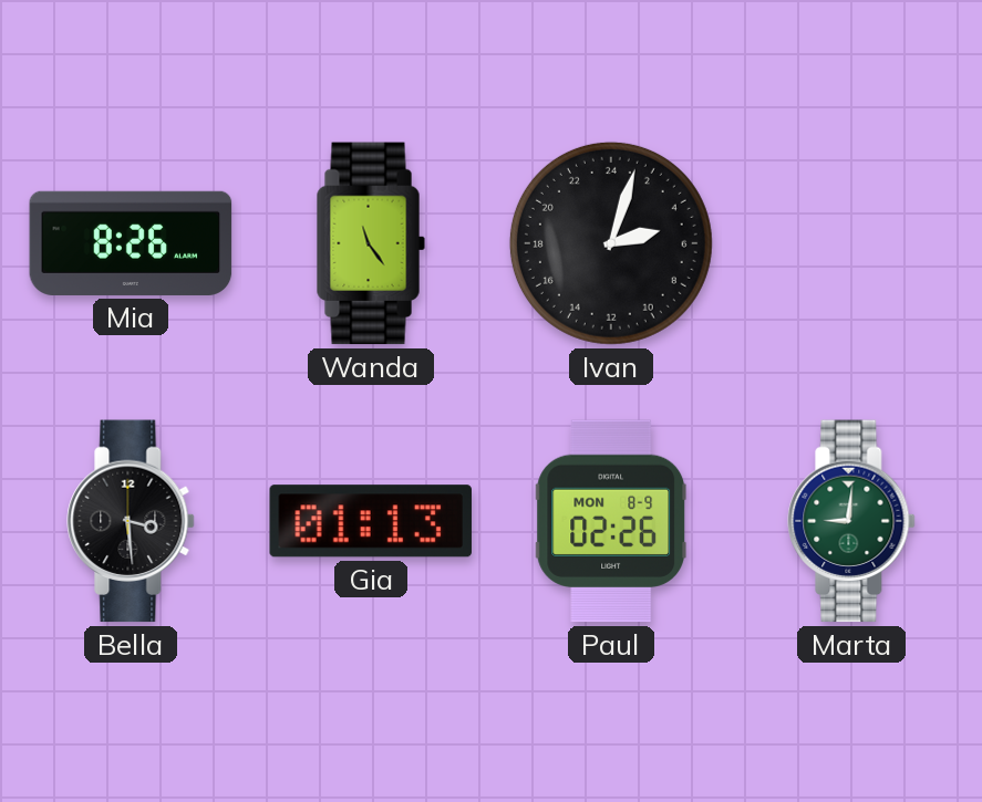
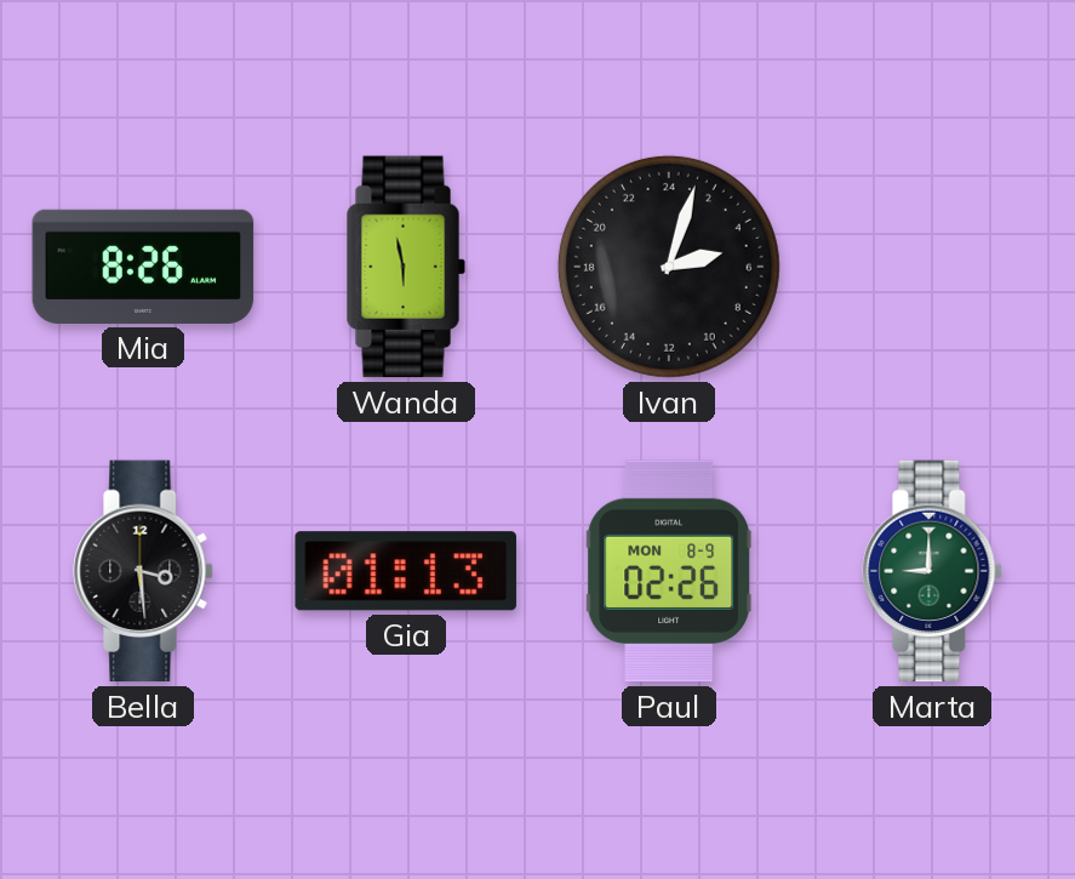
Wanda: 11:24 -> 5:58
Marta: 9:01 -> 9:00
